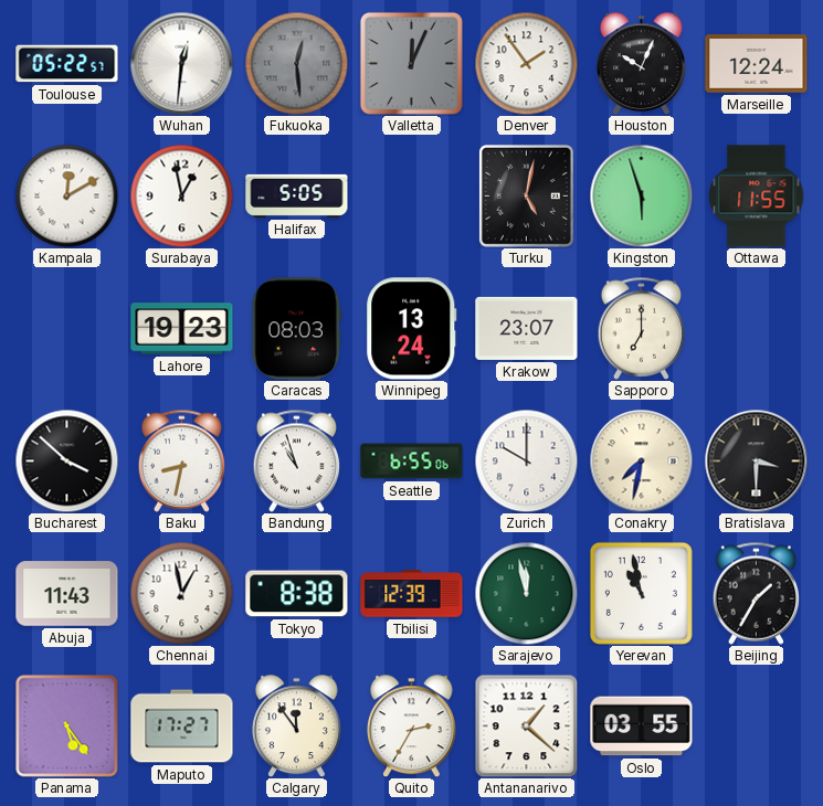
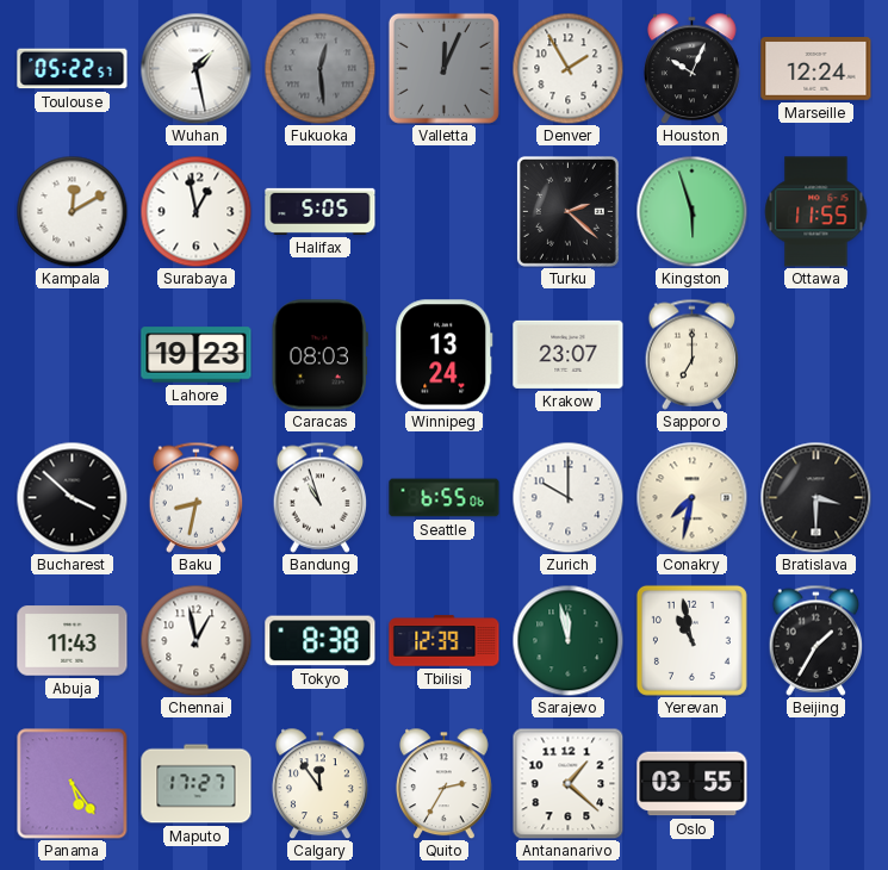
Wuhan: 12:31 -> 1:28
Denver: 1:54 -> 1:55
Turku: 5:02 -> 2:22
